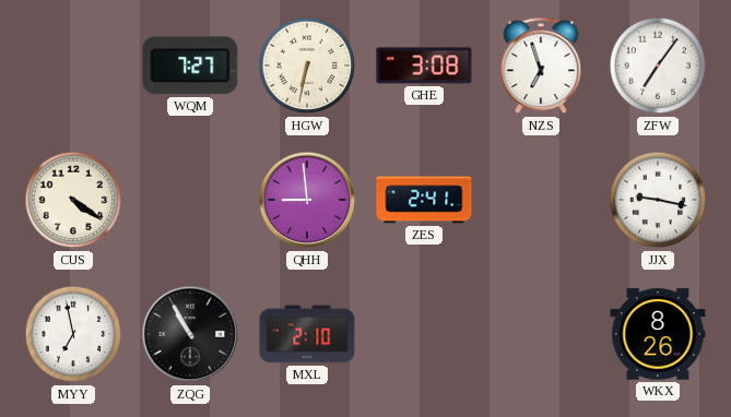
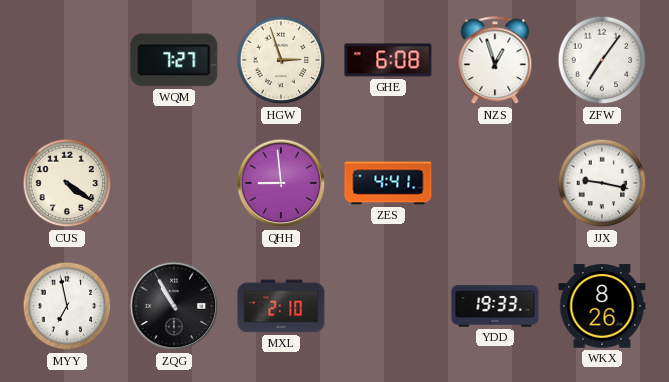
HGW: 6:32 -> 2:57
GHE: 3:08 -> 6:08
NZS: 6:57 -> 12:57
ZES: 2:41 -> 4:41
YDD: none -> 19:33
